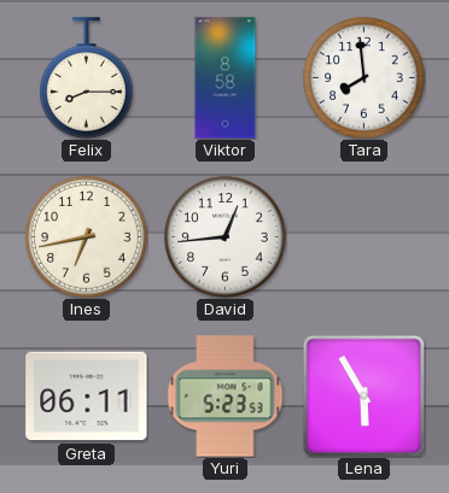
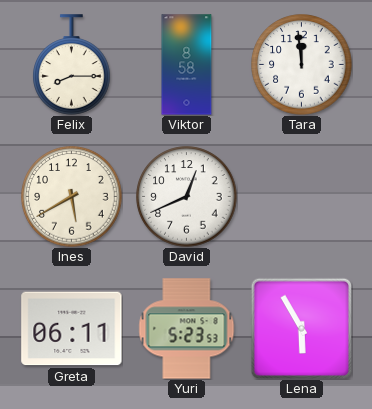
Tara: 7:59 -> 11:59
Ines: 6:43 -> 5:40
David: 12:44 -> 12:41
